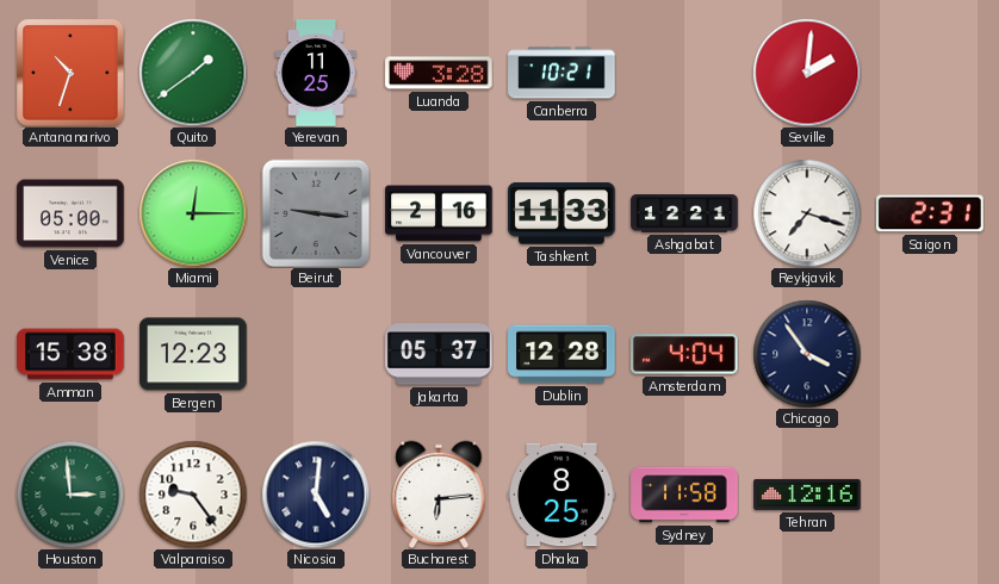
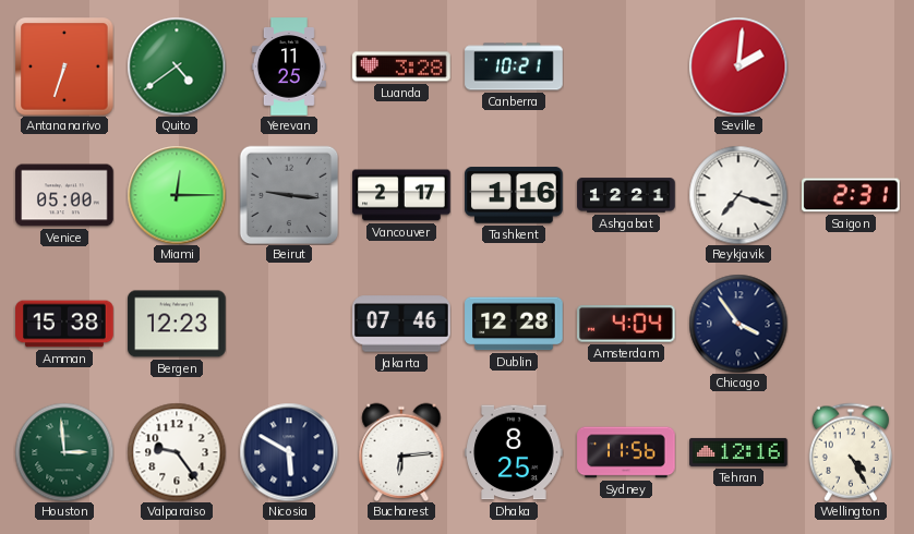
Antananarivo: 10:33 -> 6:33
Quito: 1:39 -> 4:39
Vancouver: 2:16 -> 2:17
Tashkent: 11:33 -> 1:16
Jakarta: 05:37 -> 07:46
Nicosia: 5:01 -> 5:50
Sydney: 11:58 -> 11:56
Wellington: none -> 4:25
